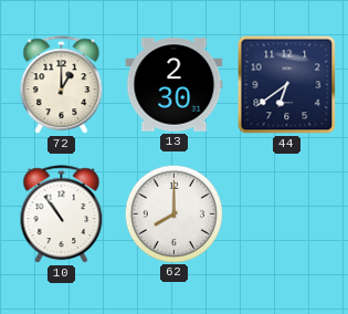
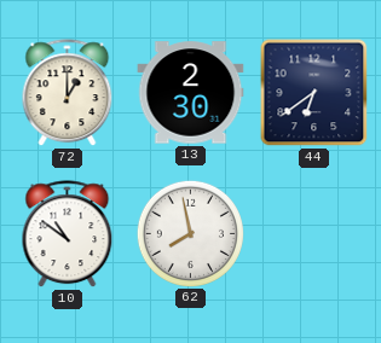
10: 10:54 -> 10:51
62: 8:00 -> 7:58
